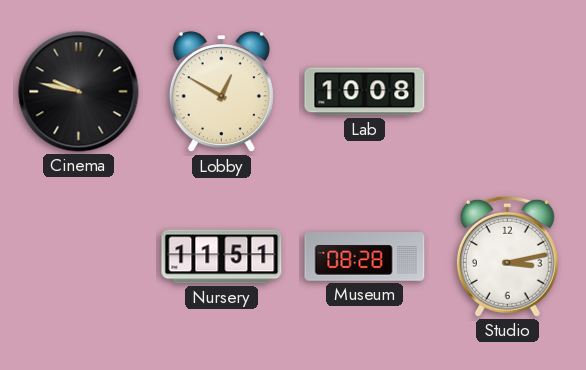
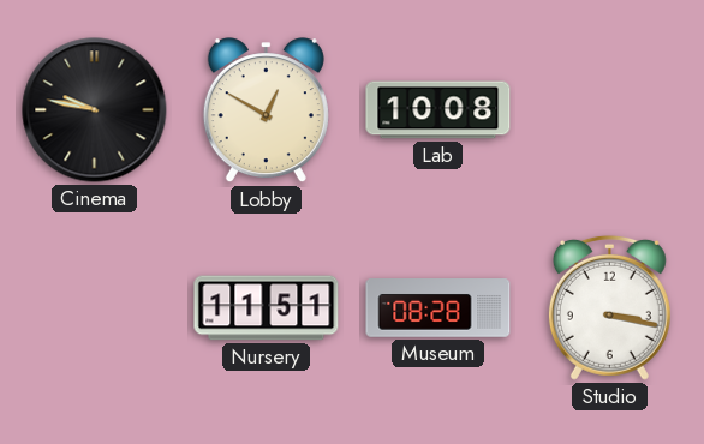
Studio: 3:13 -> 3:17
